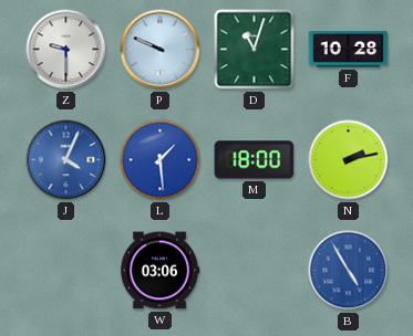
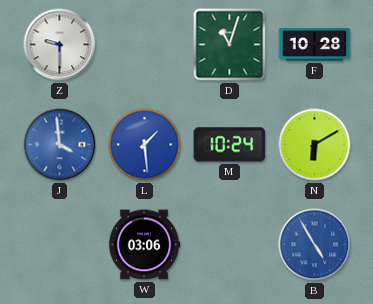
P: 9:49 -> none
J: 4:04 -> 3:59
M: 18:00 -> 10:24
N: 2:13 -> 6:10
